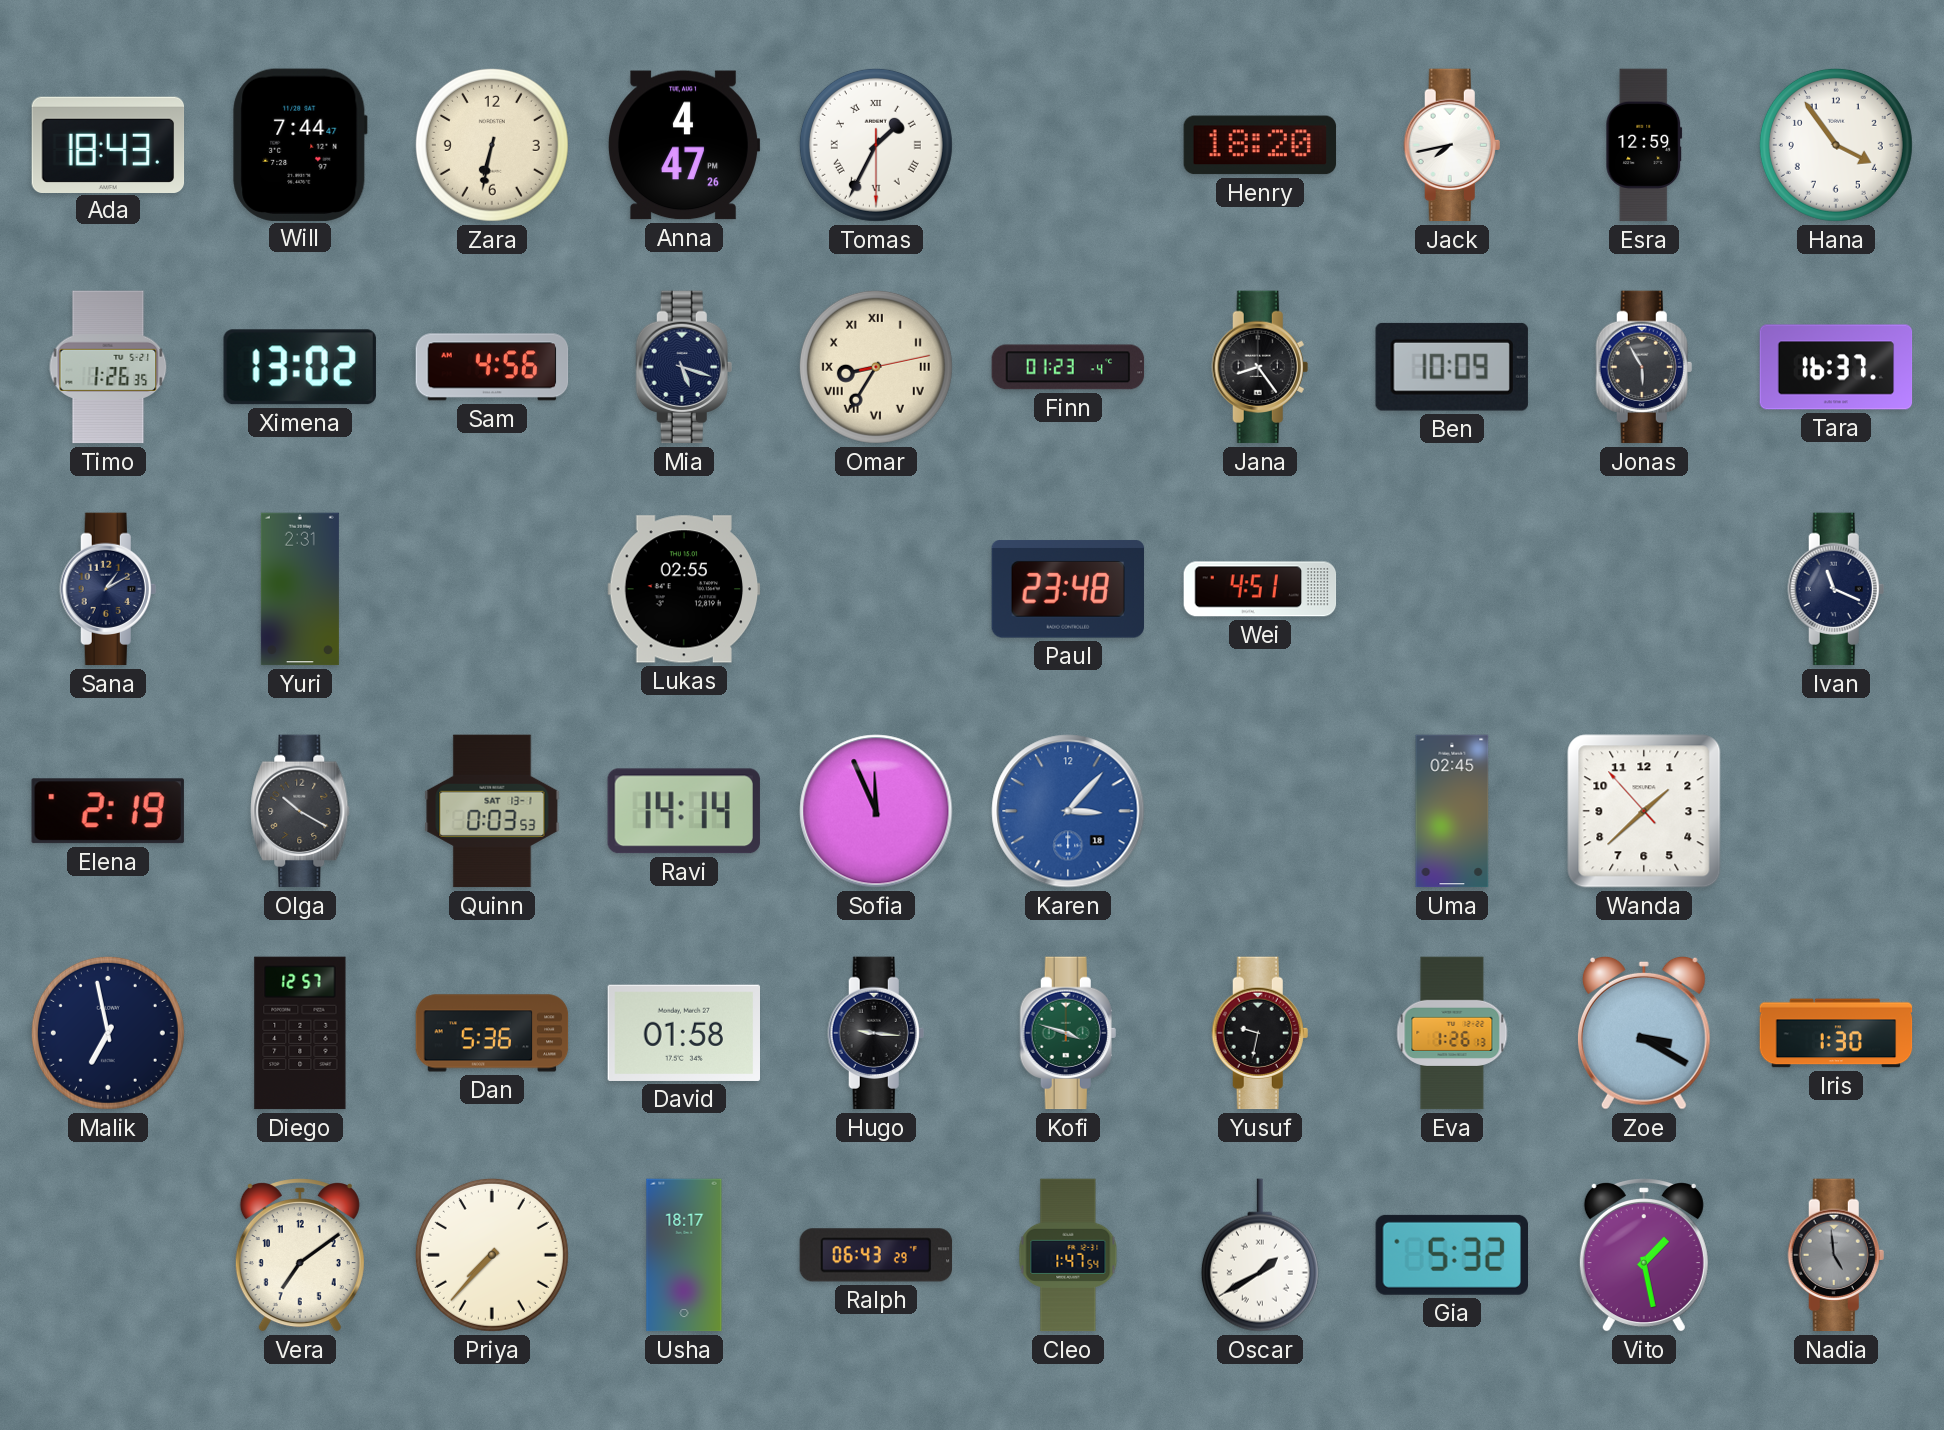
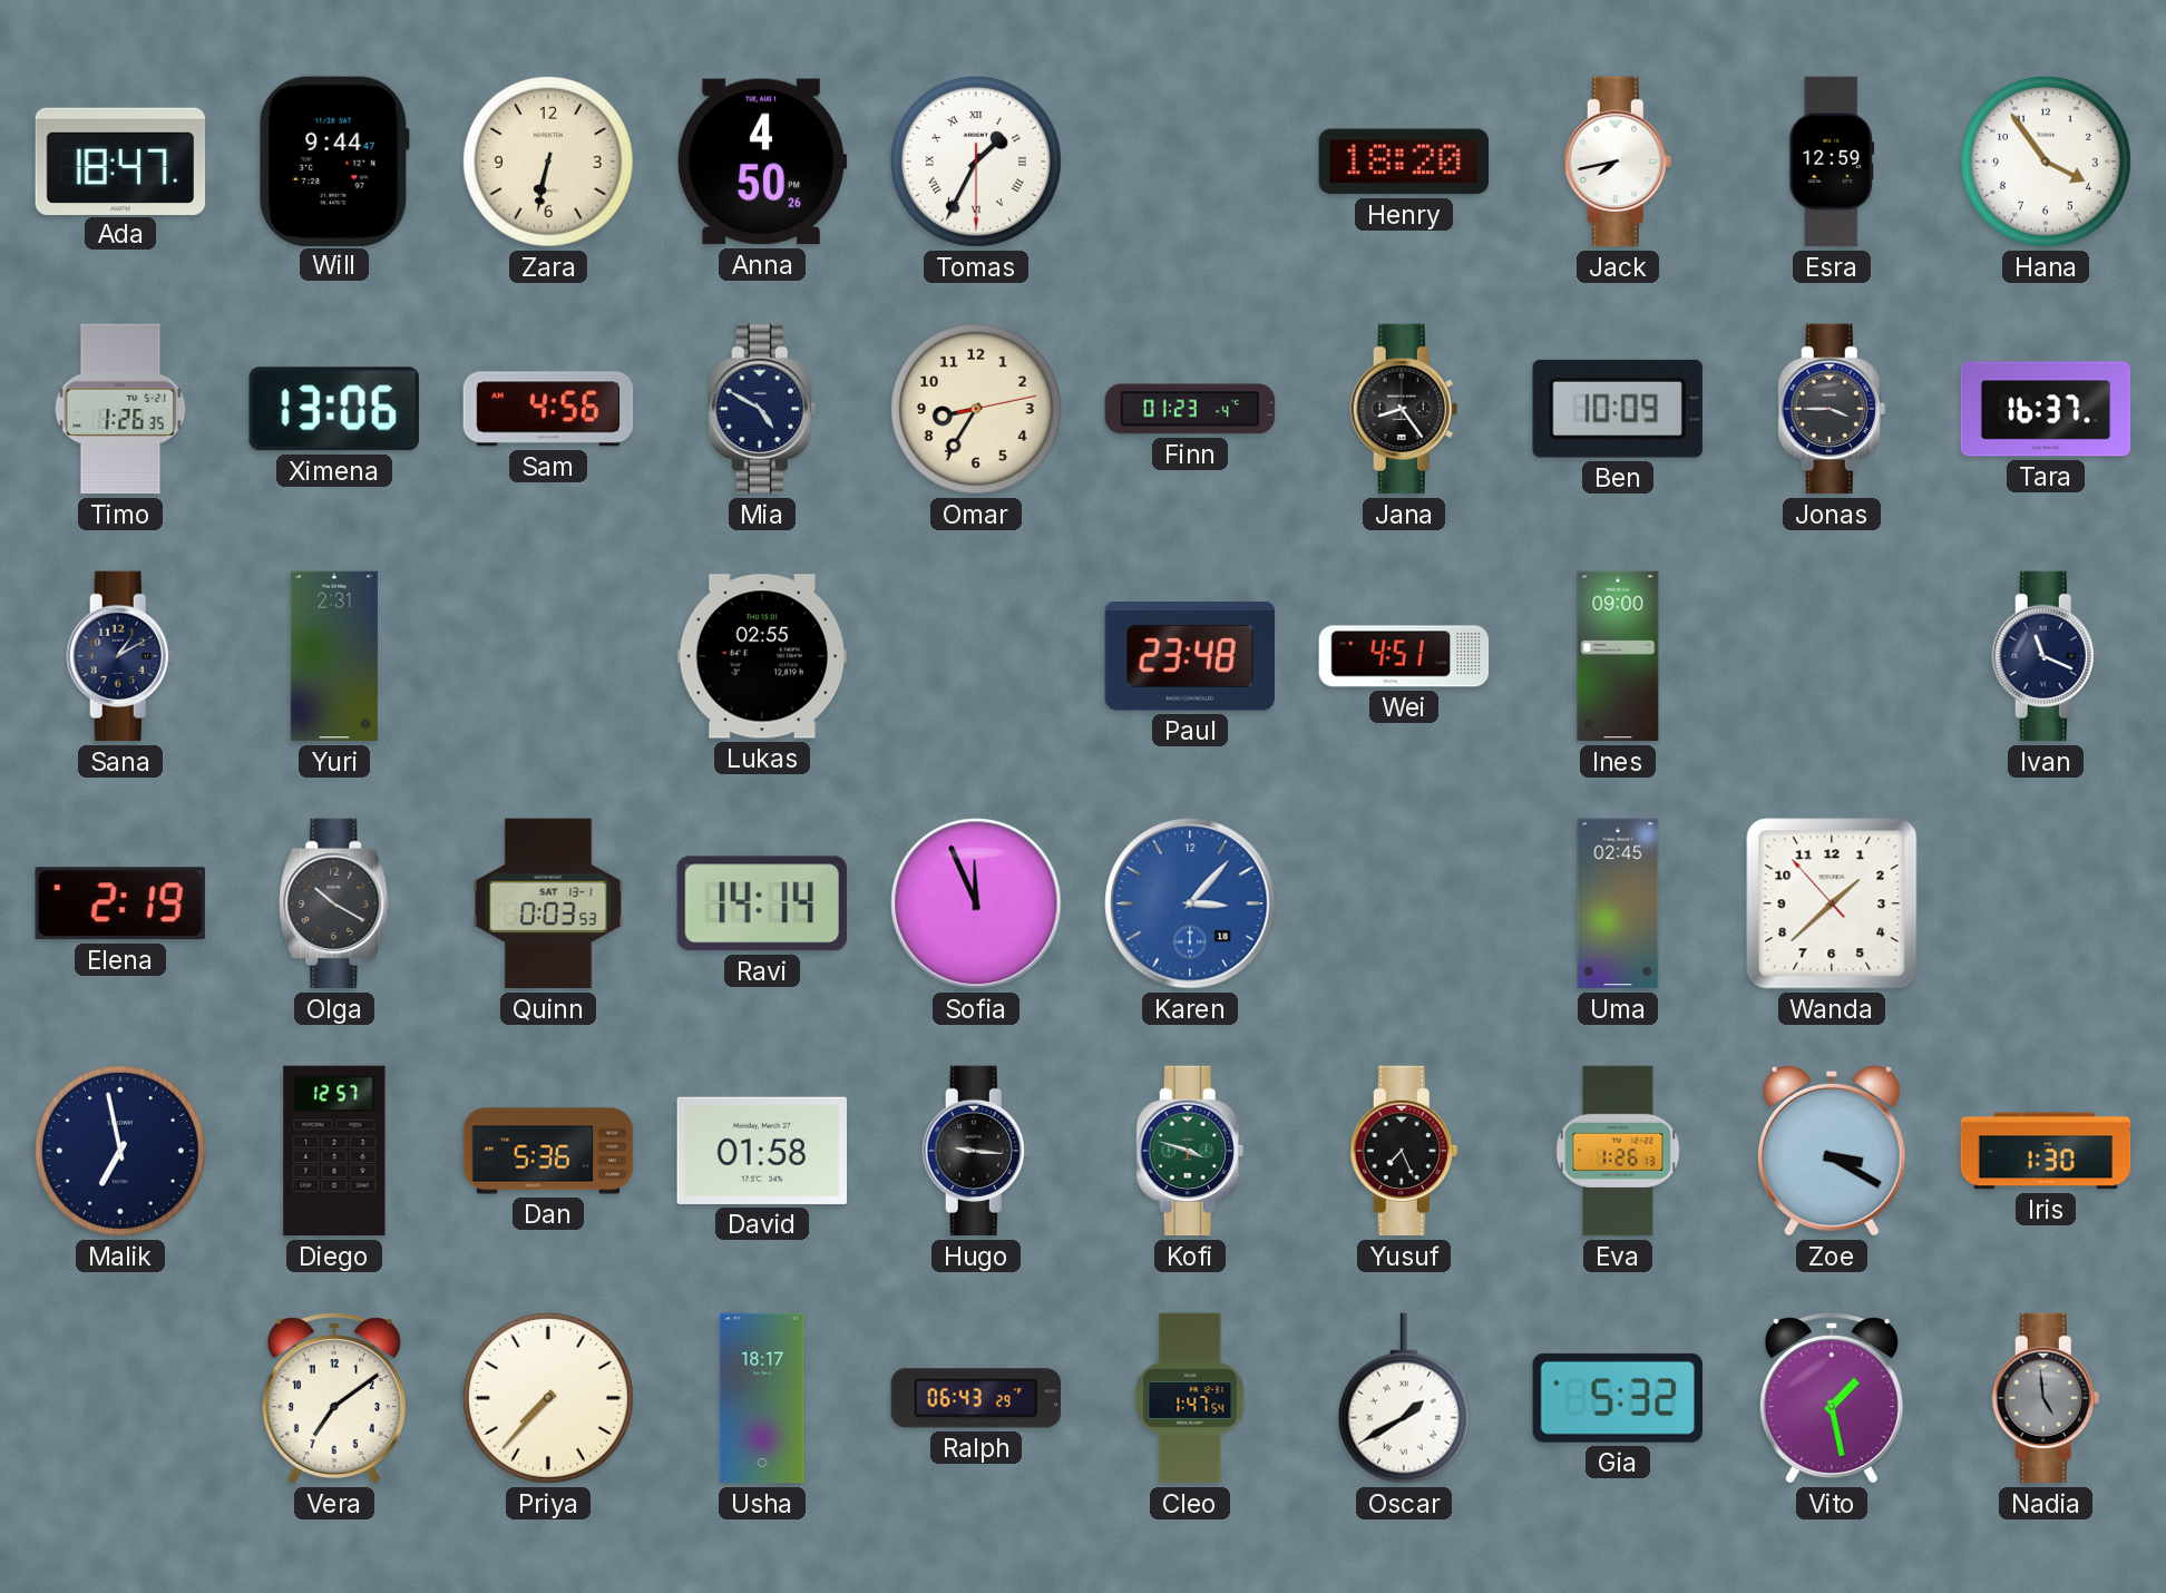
Ada: 18:43 -> 18:47
Will: 7:44 -> 9:44
Anna: 4:47 -> 4:50
Ximena: 13:02 -> 13:06
Mia: 5:18 -> 4:50
Omar numerals: Roman -> Arabic
Jonas: 5:55 -> 3:45
Ines: none -> 09:00
Yusuf: 9:32 -> 7:26
